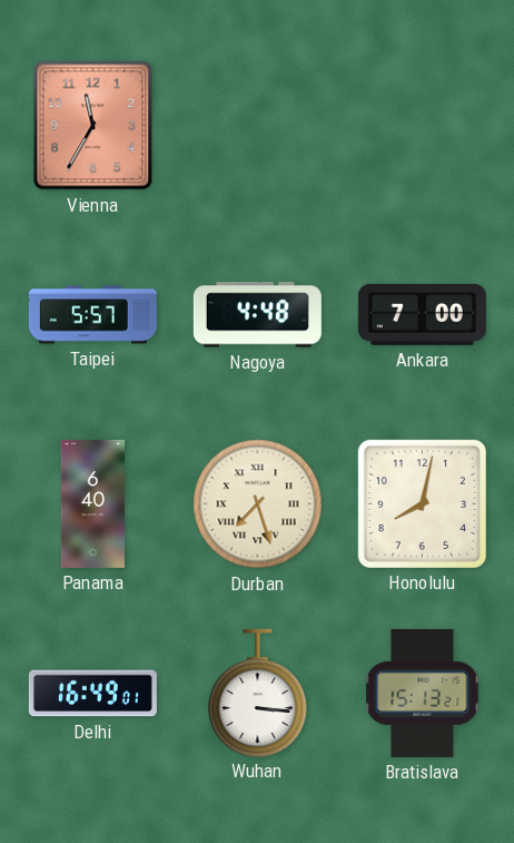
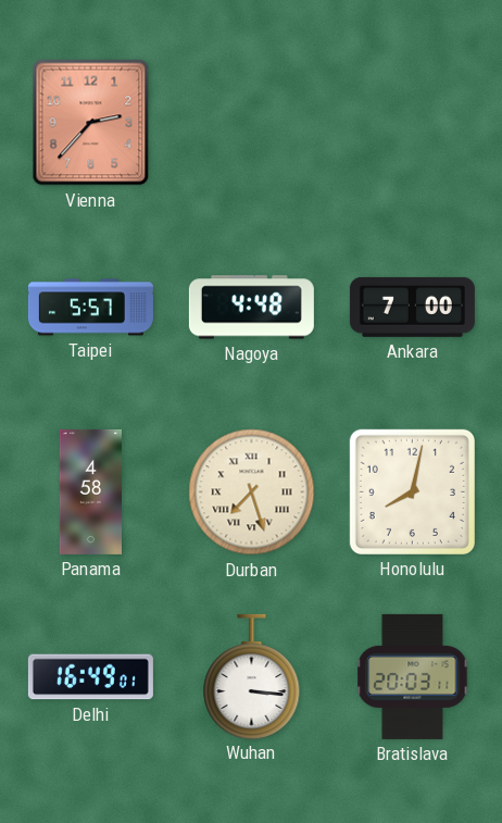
Vienna: 11:35 -> 2:37
Panama: 6:40 -> 4:58
Bratislava: 15:13 -> 20:03
